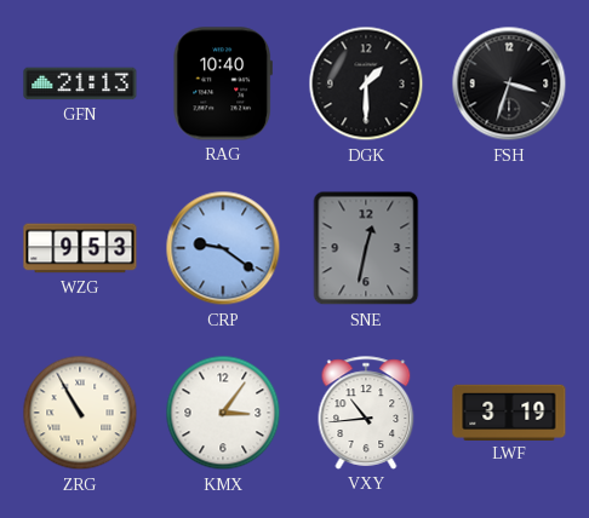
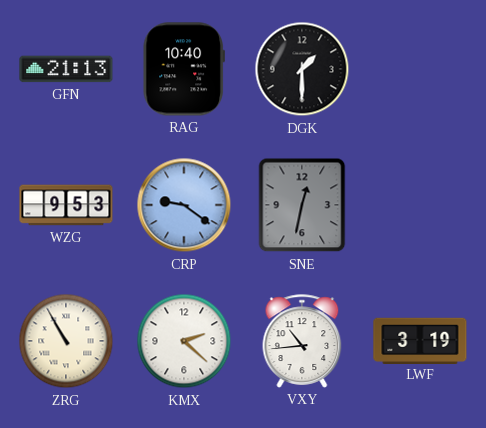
FSH: 3:33 -> none
KMX: 3:06 -> 2:22
